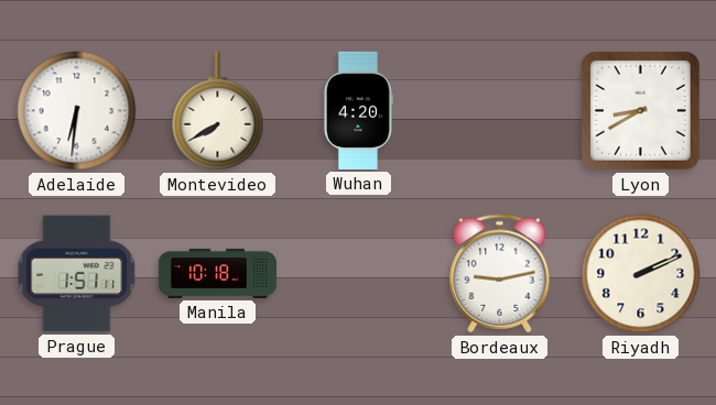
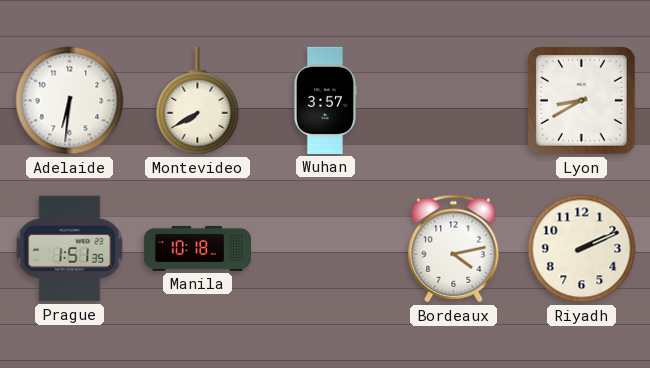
Wuhan: 4:20 -> 3:57
Prague: 1:51:11 -> 1:51:35
Bordeaux: 9:13 -> 4:13
